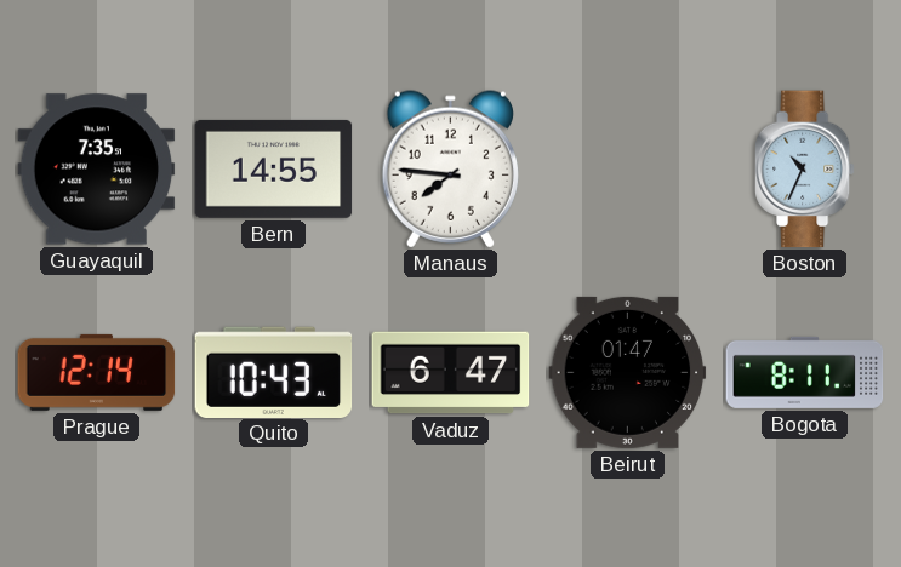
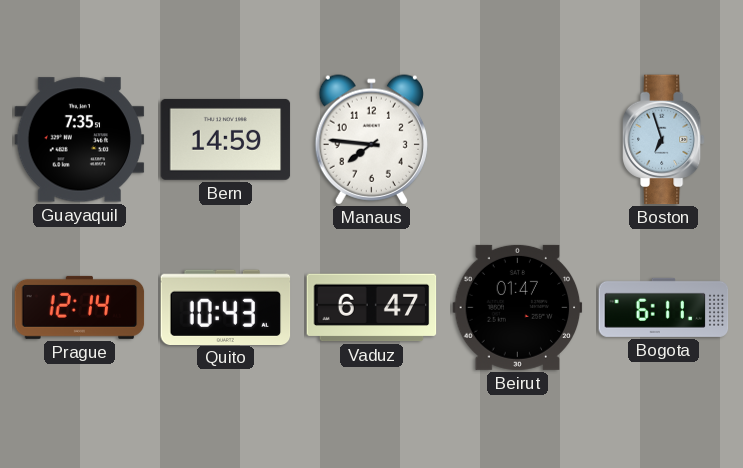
Bern: 14:55 -> 14:59
Boston: 10:34 -> 6:57
Bogota: 8:11 -> 6:11
